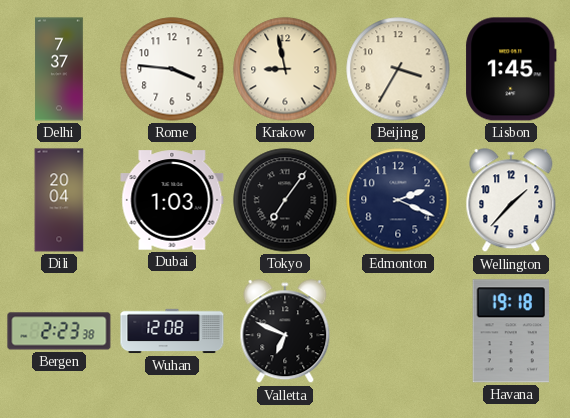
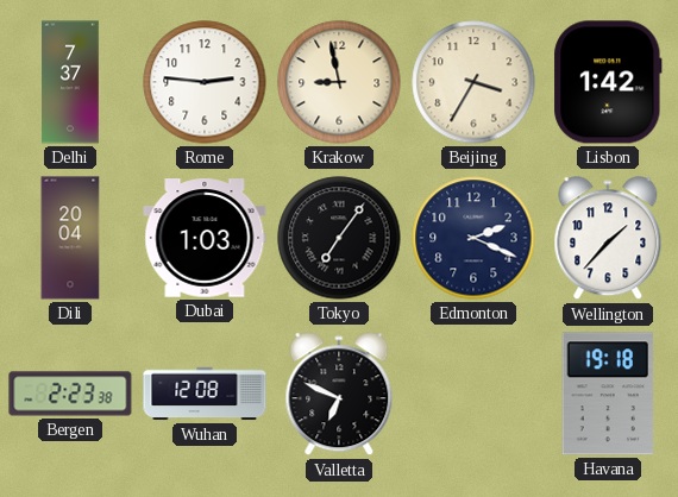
Rome: 3:46 -> 2:46
Lisbon: 1:45 -> 1:42
